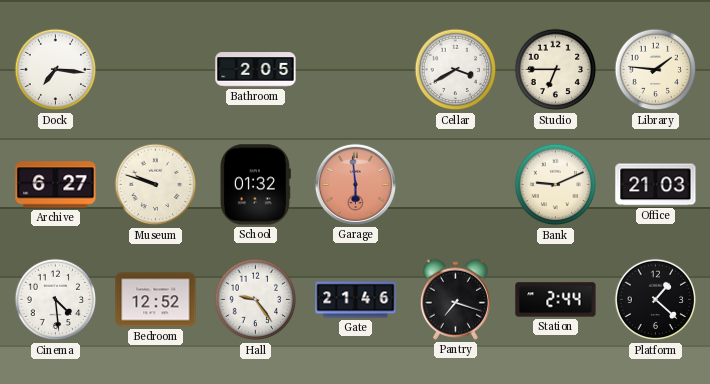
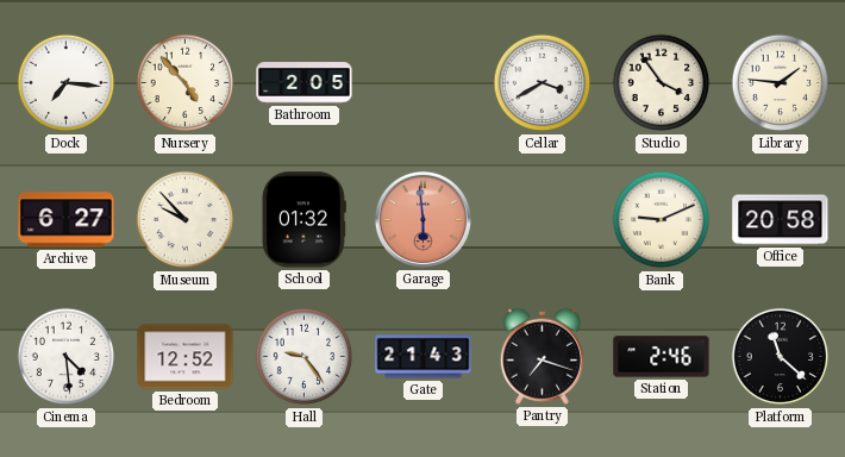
Nursery: none -> 4:53
Studio: 6:45 -> 3:54
Museum: 9:48 -> 9:53
Office: 21:03 -> 20:58
Gate: 21:46 -> 21:43
Station: 2:44 -> 2:46
Platform: 1:22 -> 11:22
